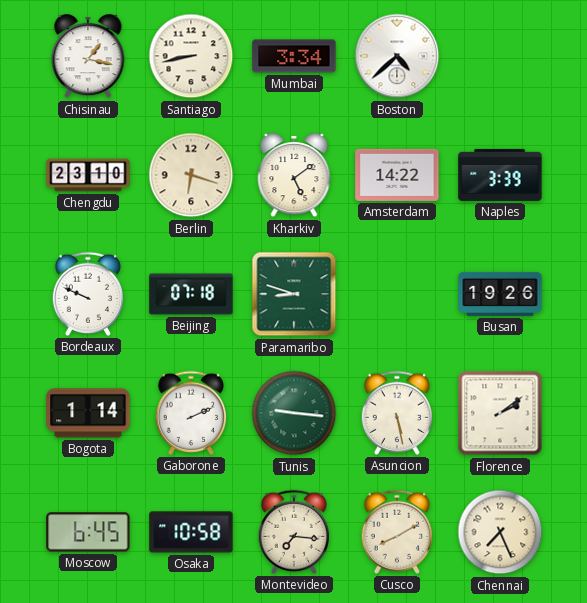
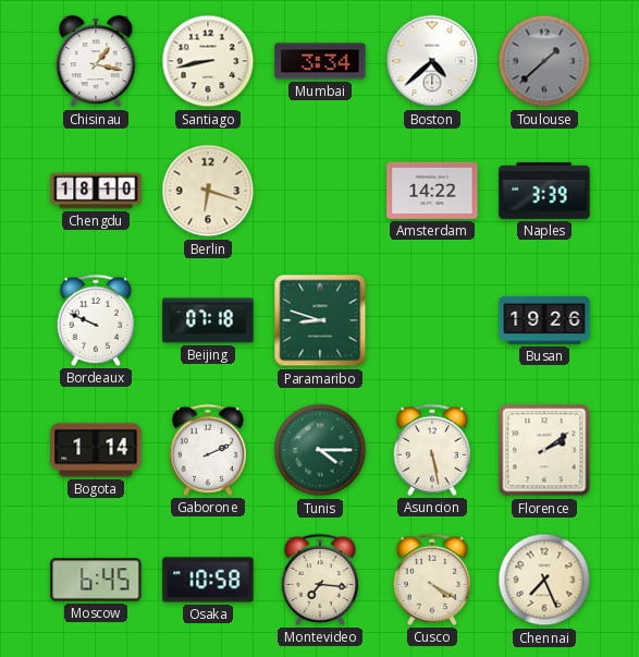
Toulouse: none -> 1:38
Chengdu: 23:10 -> 18:10
Kharkiv: 5:09 -> none
Tunis: 9:16 -> 4:15
Cusco: 8:10 -> 4:20
